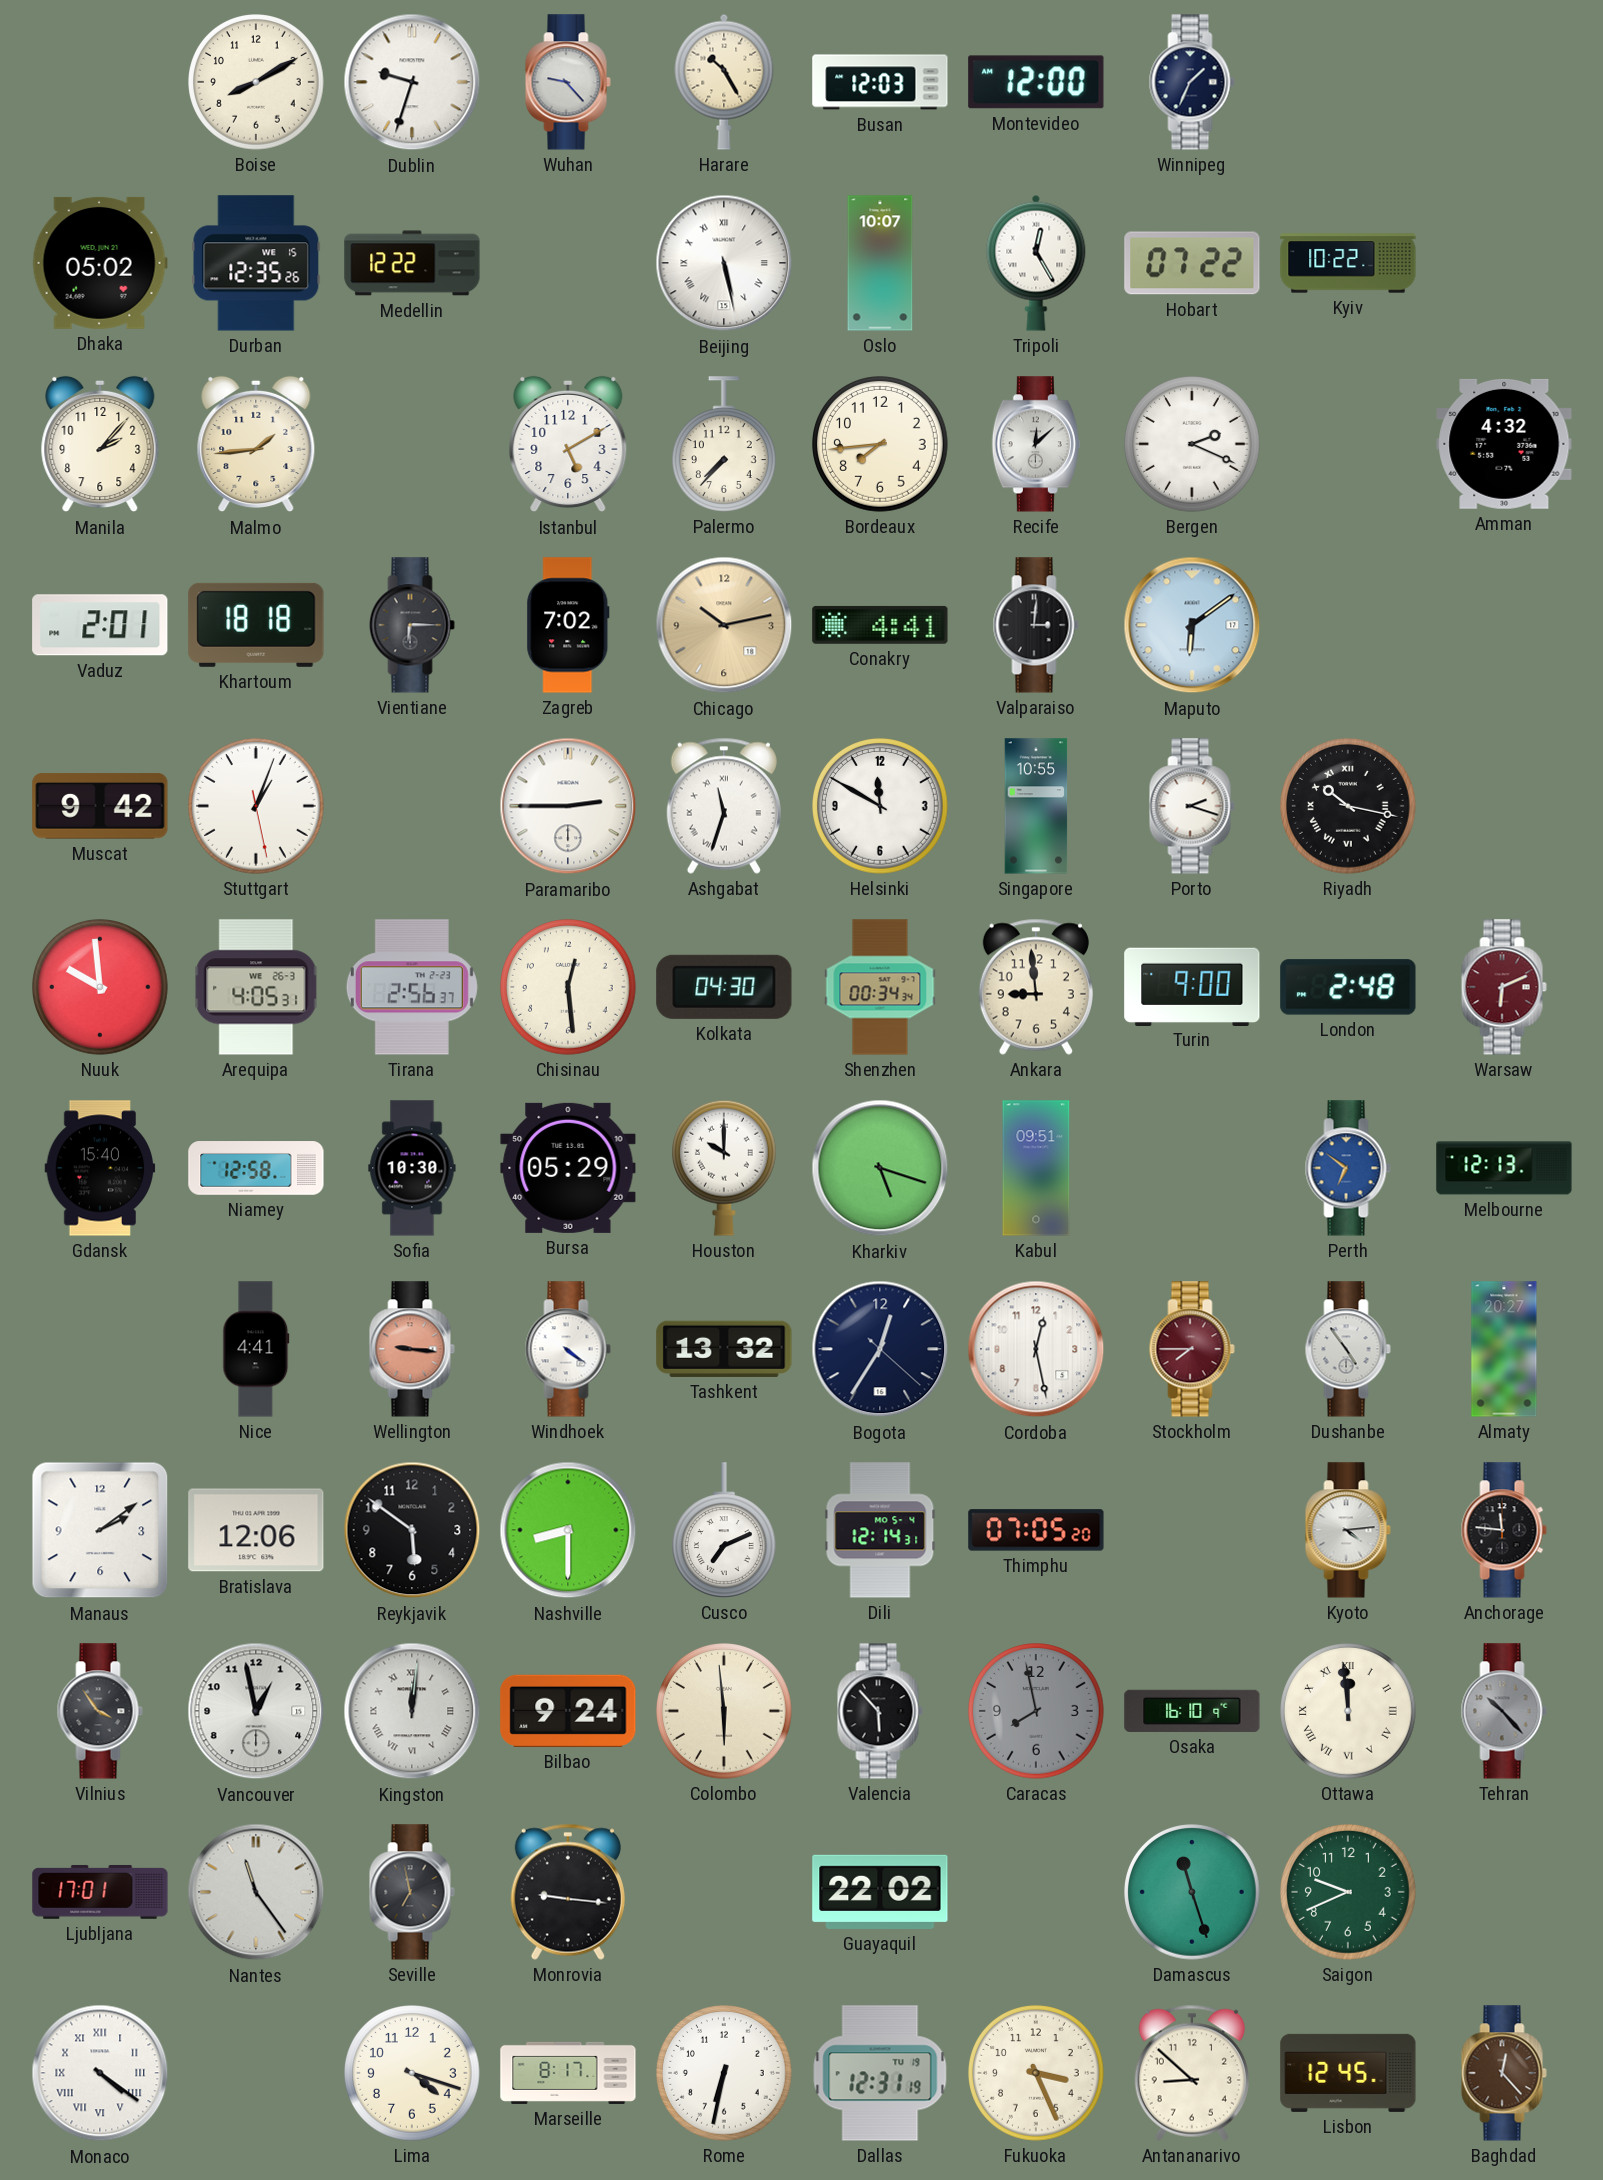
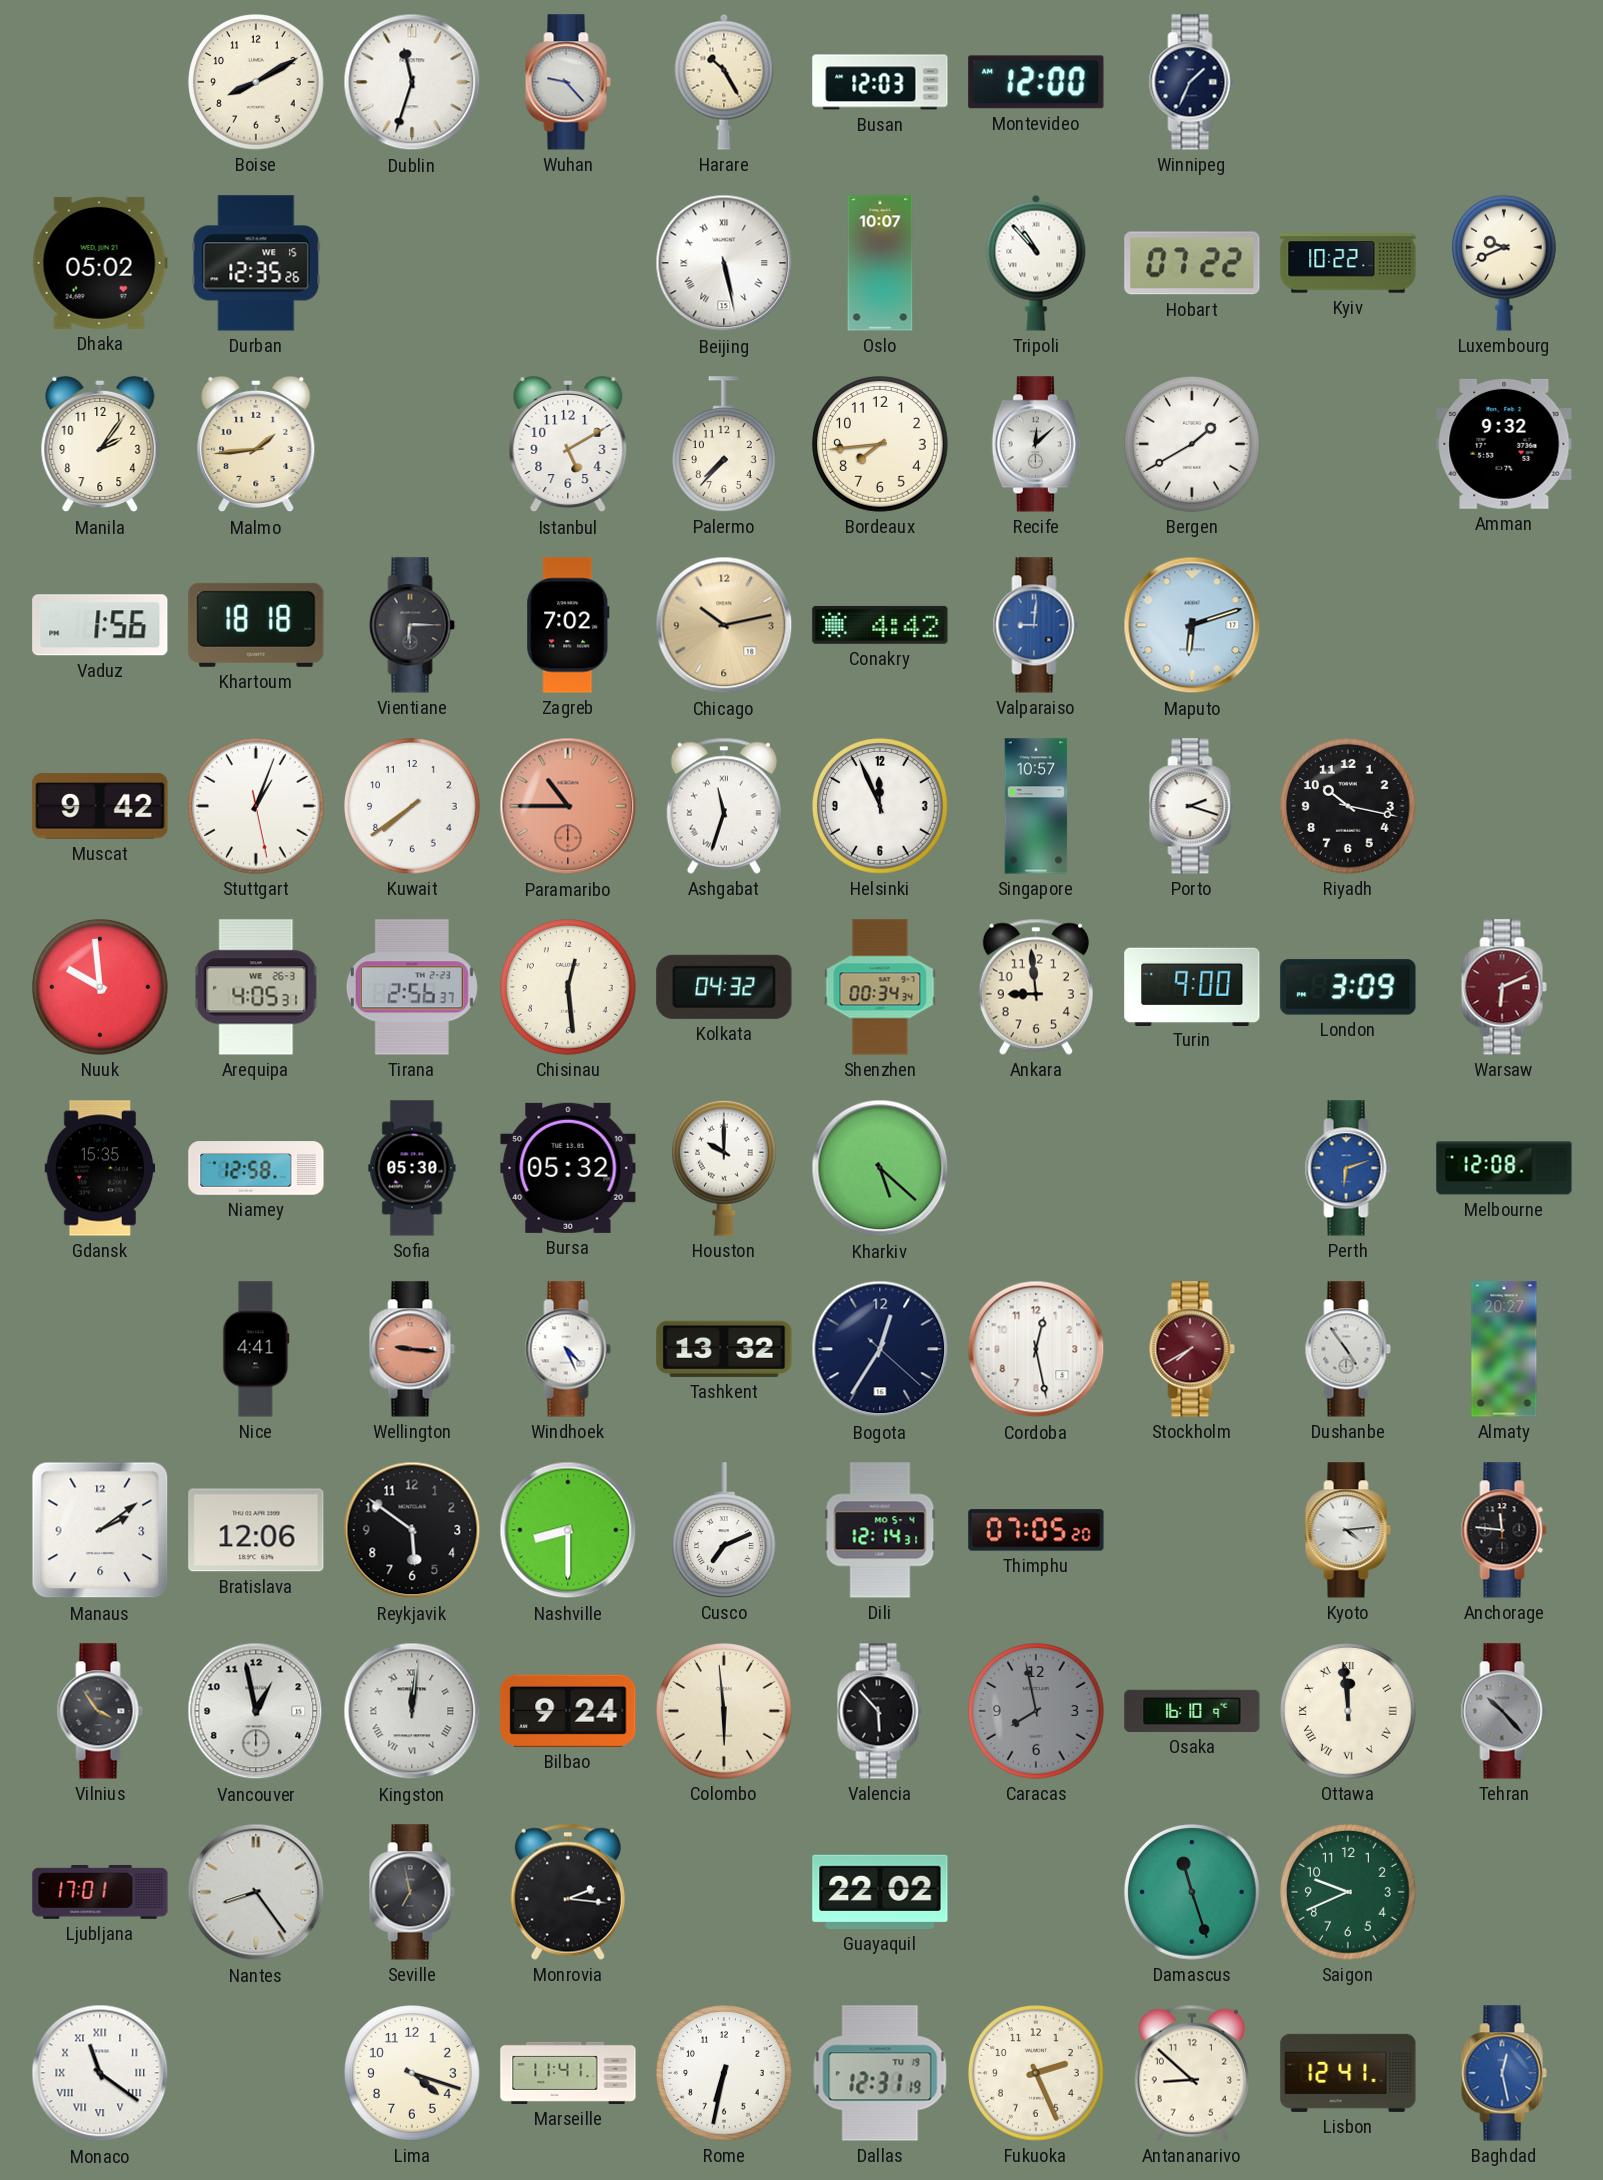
Dublin: 9:33 -> 11:33
Medellin: 12:22 -> none
Tripoli: 12:25 -> 10:53
Luxembourg: none -> 9:41
Manila: 2:07 -> 2:06
Bergen: 2:19 -> 1:40
Amman: 4:32 -> 9:32
Vaduz: 2:01 -> 1:56
Conakry: 4:41 -> 4:42
Valparaiso: 3:01 -> 9:01
Valparaiso dial: black -> blue
Maputo: 6:09 -> 6:12
Kuwait: none -> 7:39
Paramaribo: 2:45 -> 10:45
Paramaribo dial: white -> salmon
Helsinki: 11:50 -> 11:56
Singapore: 10:55 -> 10:57
Riyadh numerals: Roman -> Arabic
Kolkata: 04:30 -> 04:32
London: 2:48 -> 3:09
Gdansk: 15:40 -> 15:35
Sofia: 10:30 -> 05:30
Bursa: 05:29 -> 05:32
Kharkiv: 5:18 -> 5:22
Kabul: 09:51 -> none
Perth: 6:51 -> 6:12
Melbourne: 12:13 -> 12:08
Windhoek: 4:21 -> 4:26
Stockholm: 7:45 -> 7:40
Nantes: 11:24 -> 8:24
Monrovia: 9:16 -> 2:16
Monaco: 4:21 -> 11:21
Marseille: 8:17 -> 11:41
Fukuoka: 3:26 -> 2:26
Lisbon: 12:45 -> 12:41
Baghdad: 12:23 -> 12:28
Baghdad dial: brown -> blue
